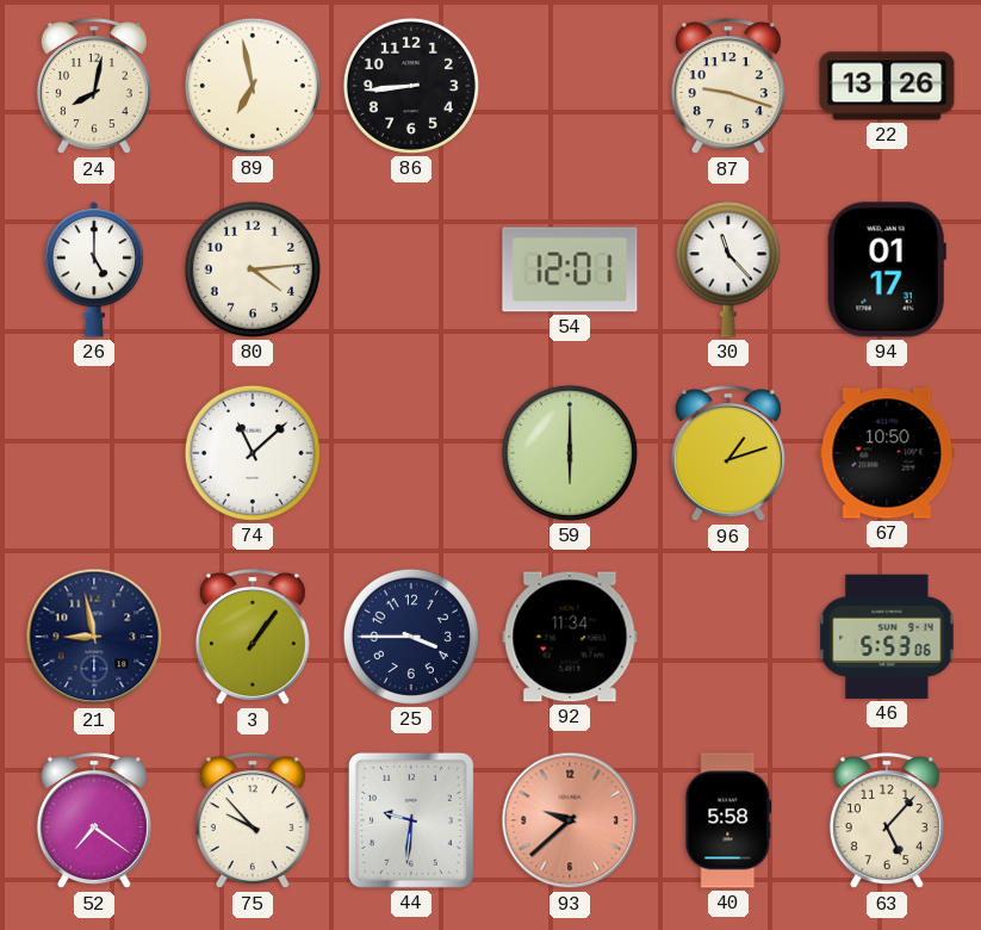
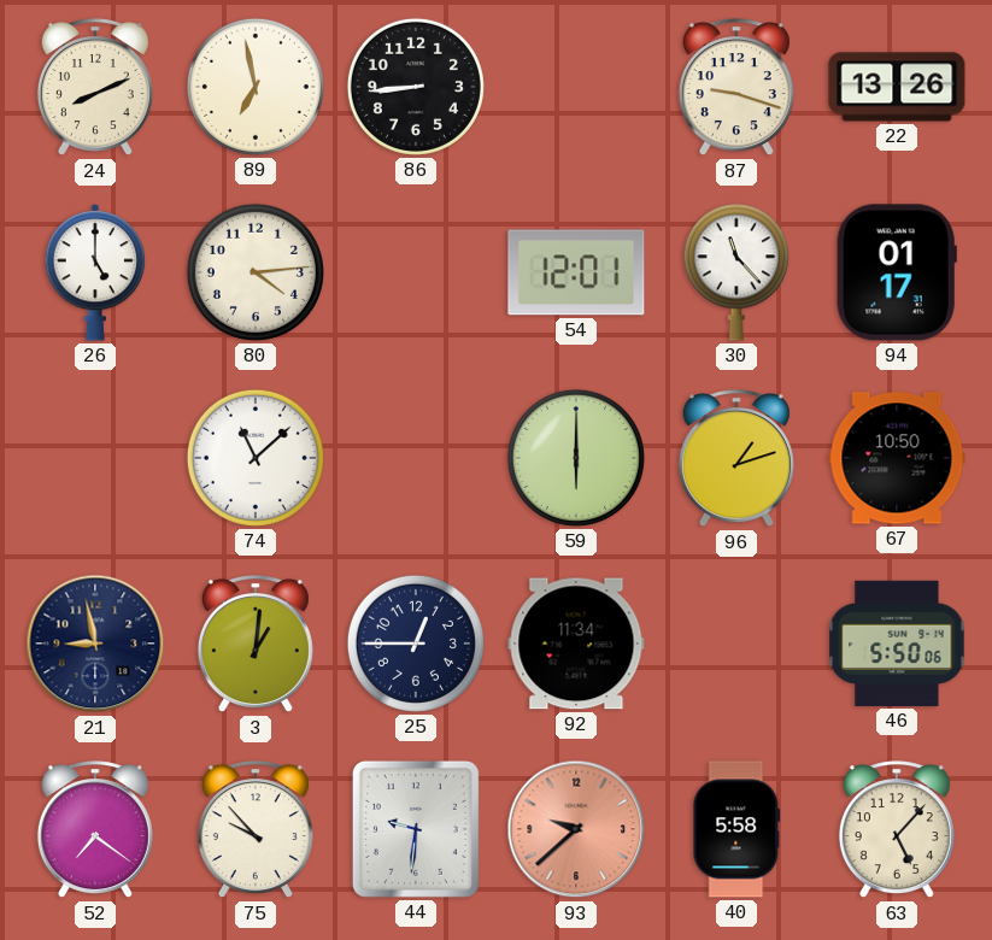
24: 8:02 -> 8:11
3: 1:06 -> 1:01
25: 3:45 -> 12:45
46: 5:53 -> 5:50
